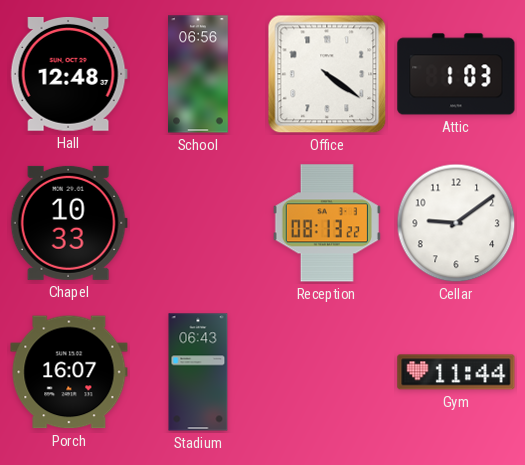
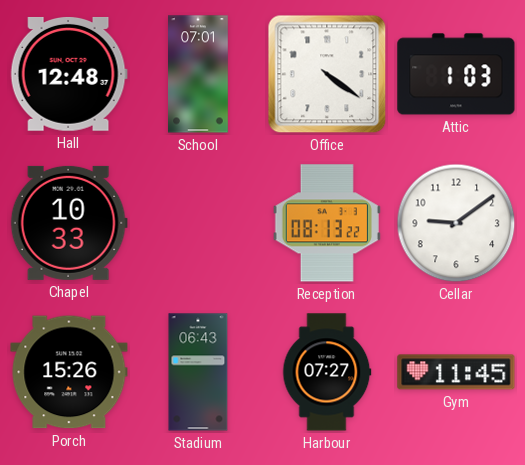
School: 06:56 -> 07:01
Porch: 16:07 -> 15:26
Harbour: none -> 07:27
Gym: 11:44 -> 11:45
